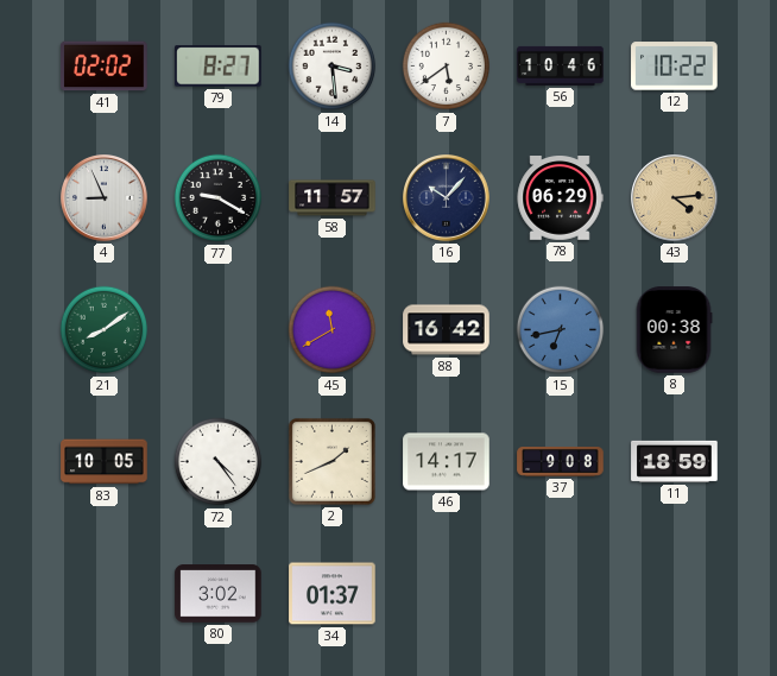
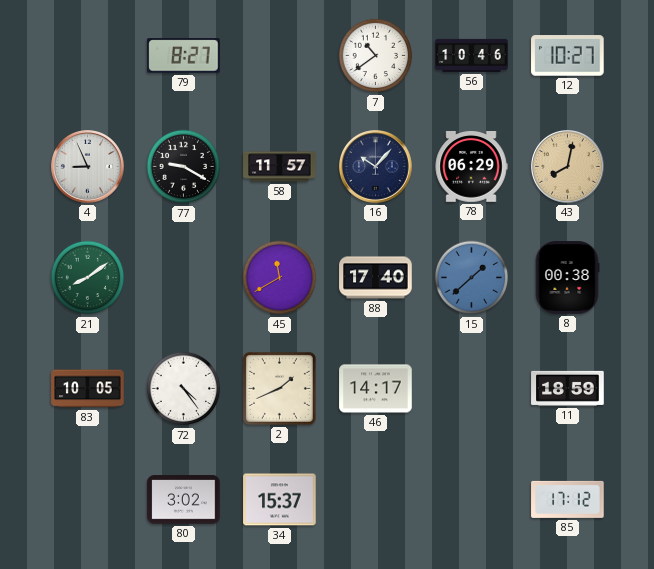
41: 02:02 -> none
14: 3:29 -> none
7: 5:39 -> 10:39
12: 10:22 -> 10:27
43: 4:14 -> 8:02
88: 16:42 -> 17:40
15: 6:43 -> 1:38
37: 9:08 -> none
34: 01:37 -> 15:37
85: none -> 17:12
